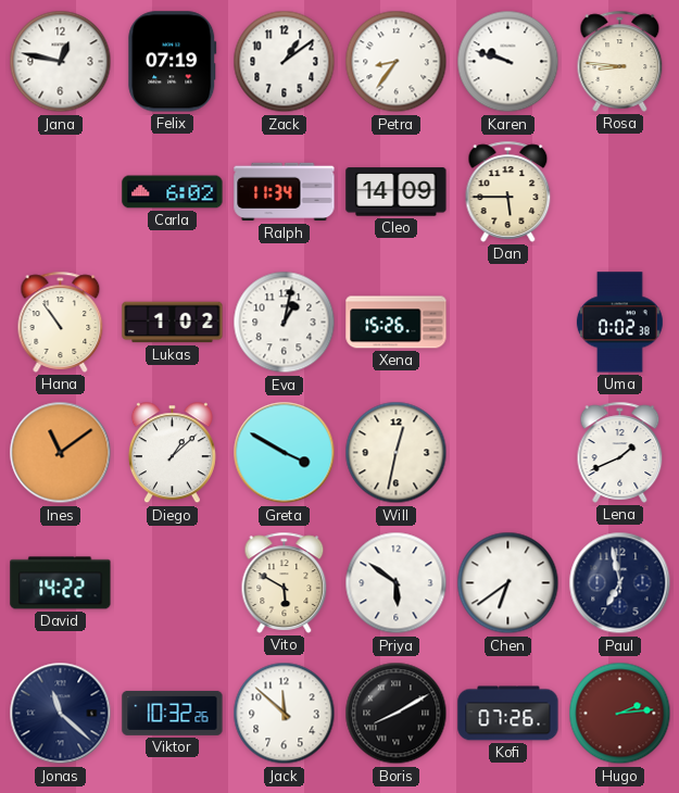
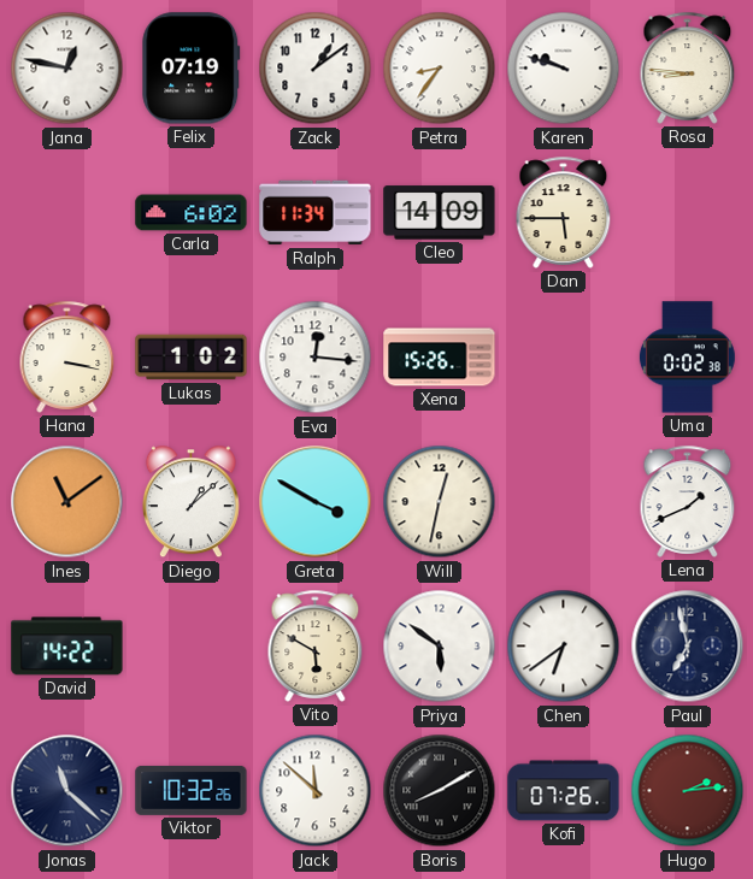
Hana: 10:54 -> 3:17
Eva: 1:02 -> 12:16
